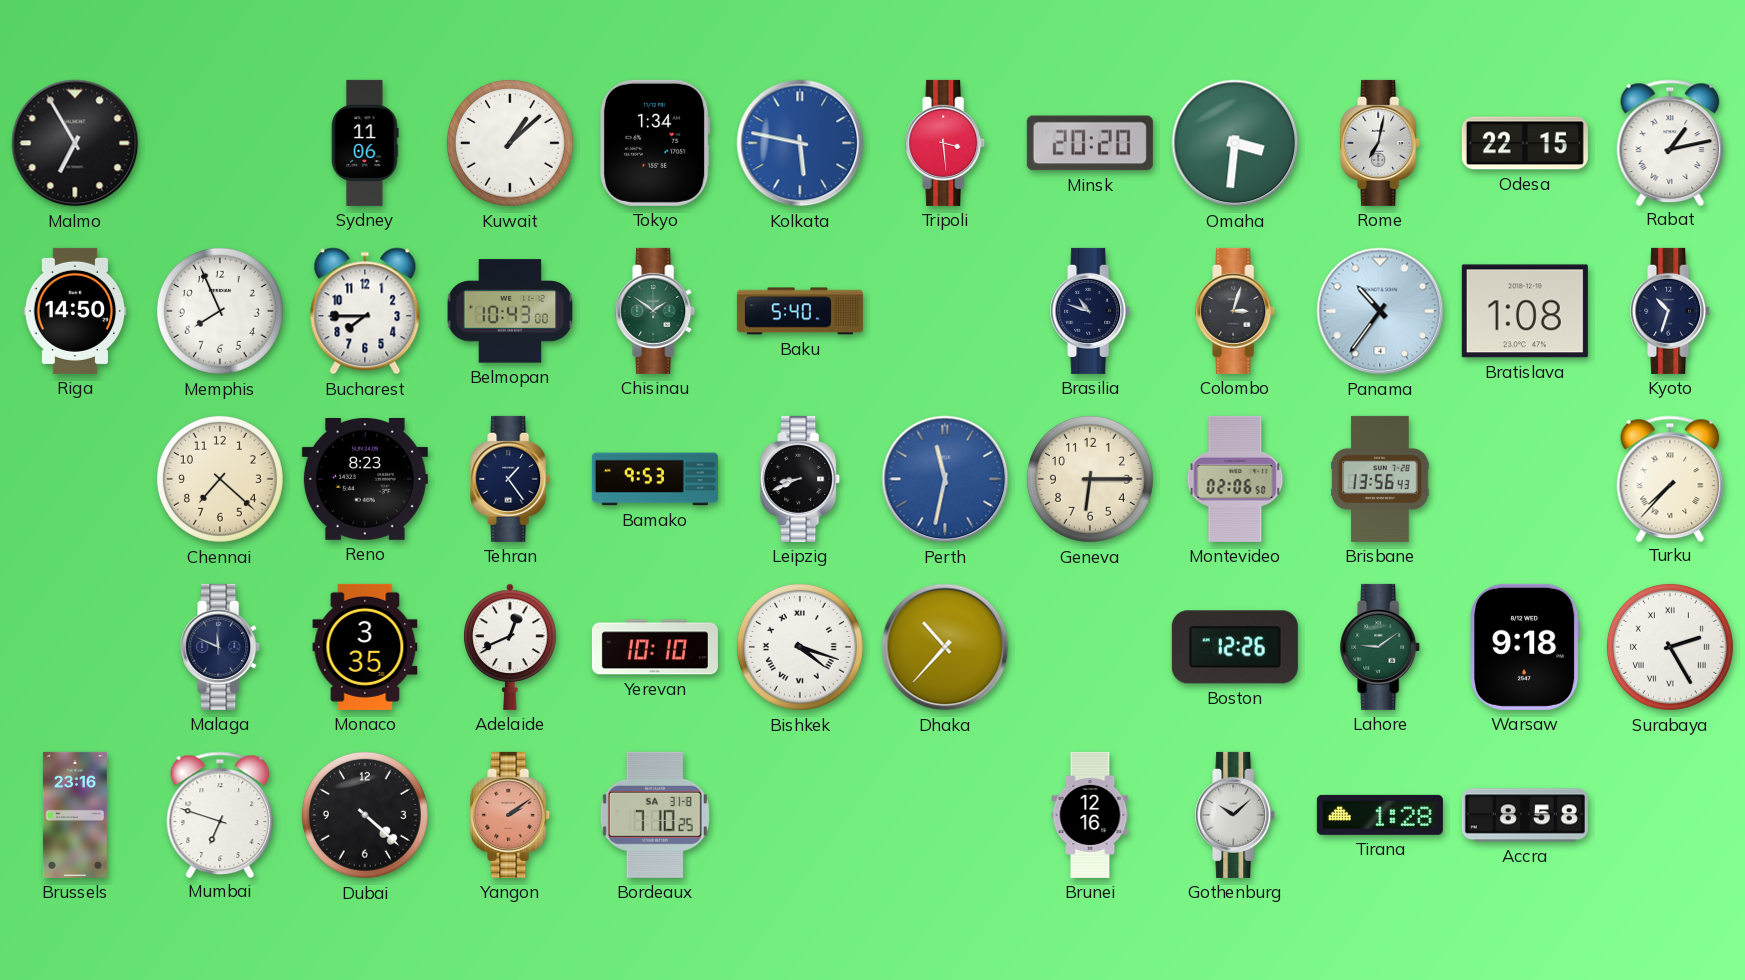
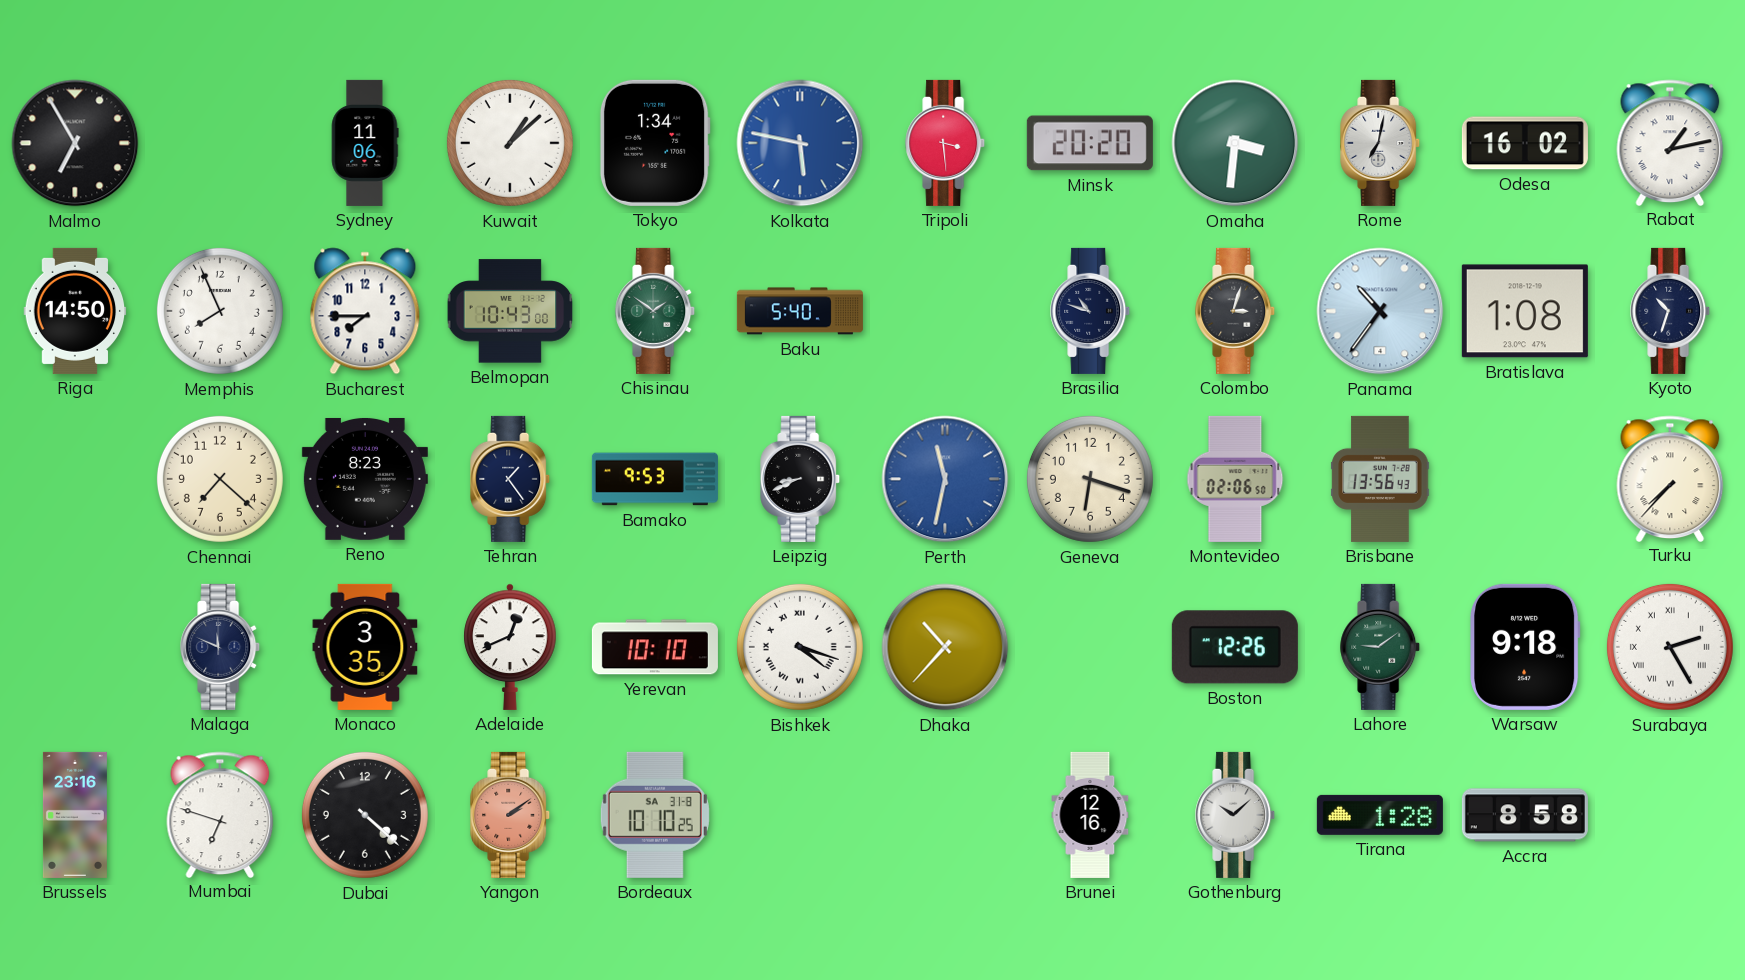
Odesa: 22:15 -> 16:02
Geneva: 6:15 -> 6:18
Bordeaux: 7:10 -> 10:10
